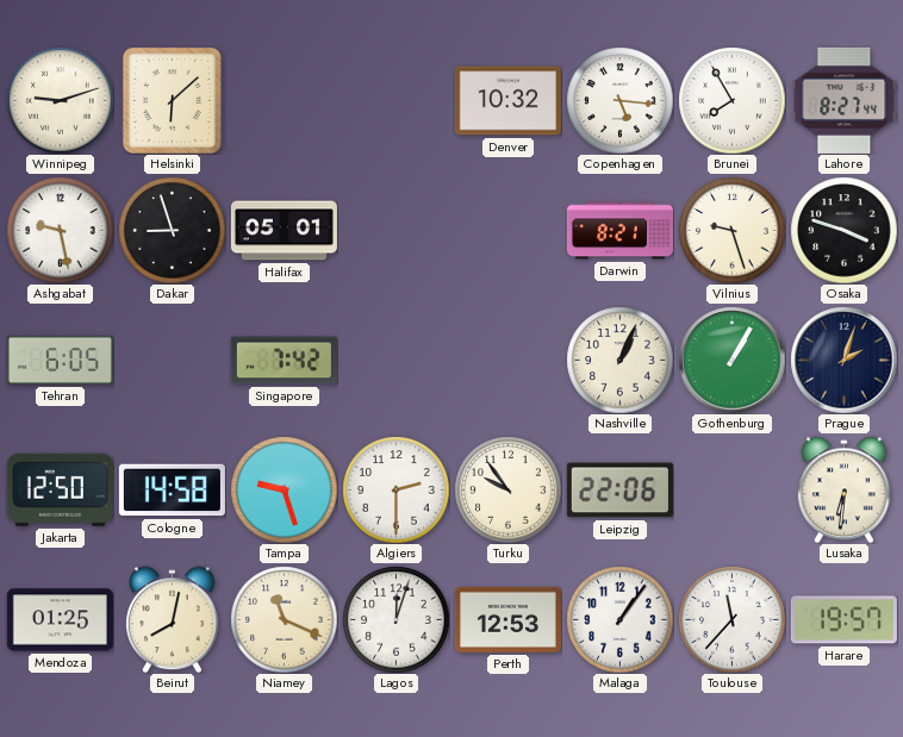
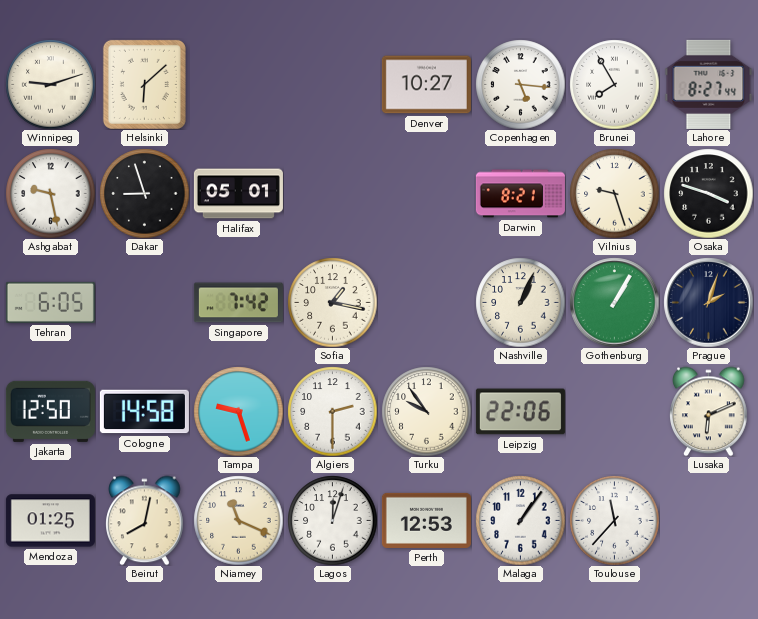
Denver: 10:32 -> 10:27
Sofia: none -> 1:17
Lusaka: 6:31 -> 6:11
Harare: 19:57 -> none
